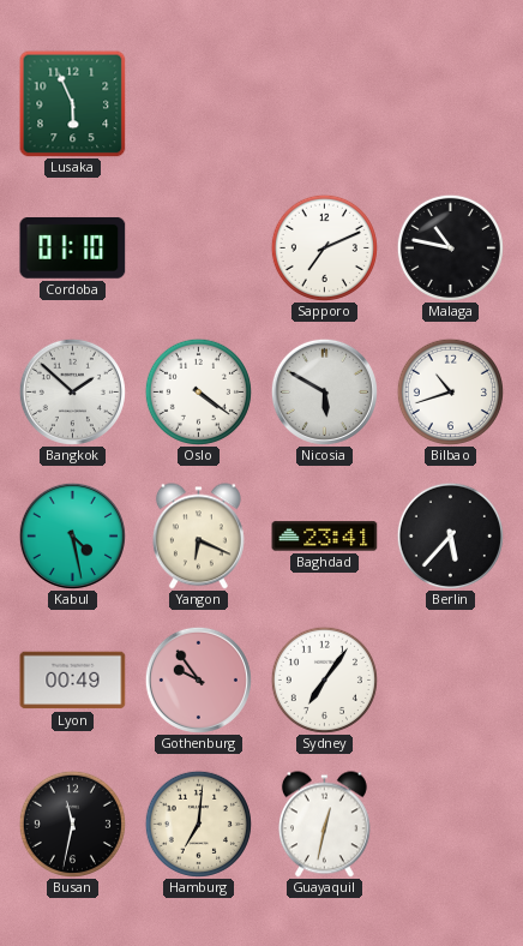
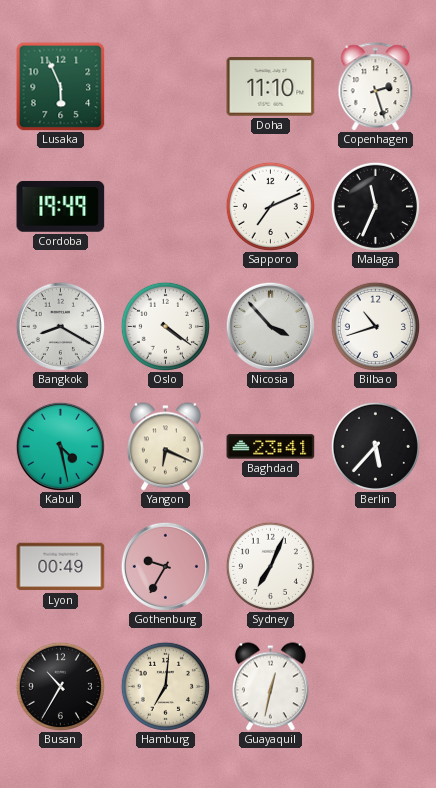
Doha: none -> 11:10
Copenhagen: none -> 2:27
Cordoba: 01:10 -> 19:49
Malaga: 10:47 -> 11:34
Bangkok: 1:52 -> 8:20
Nicosia: 5:50 -> 3:53
Gothenburg: 9:54 -> 9:35
Sydney: 7:06 -> 7:04
Busan: 11:32 -> 10:35
